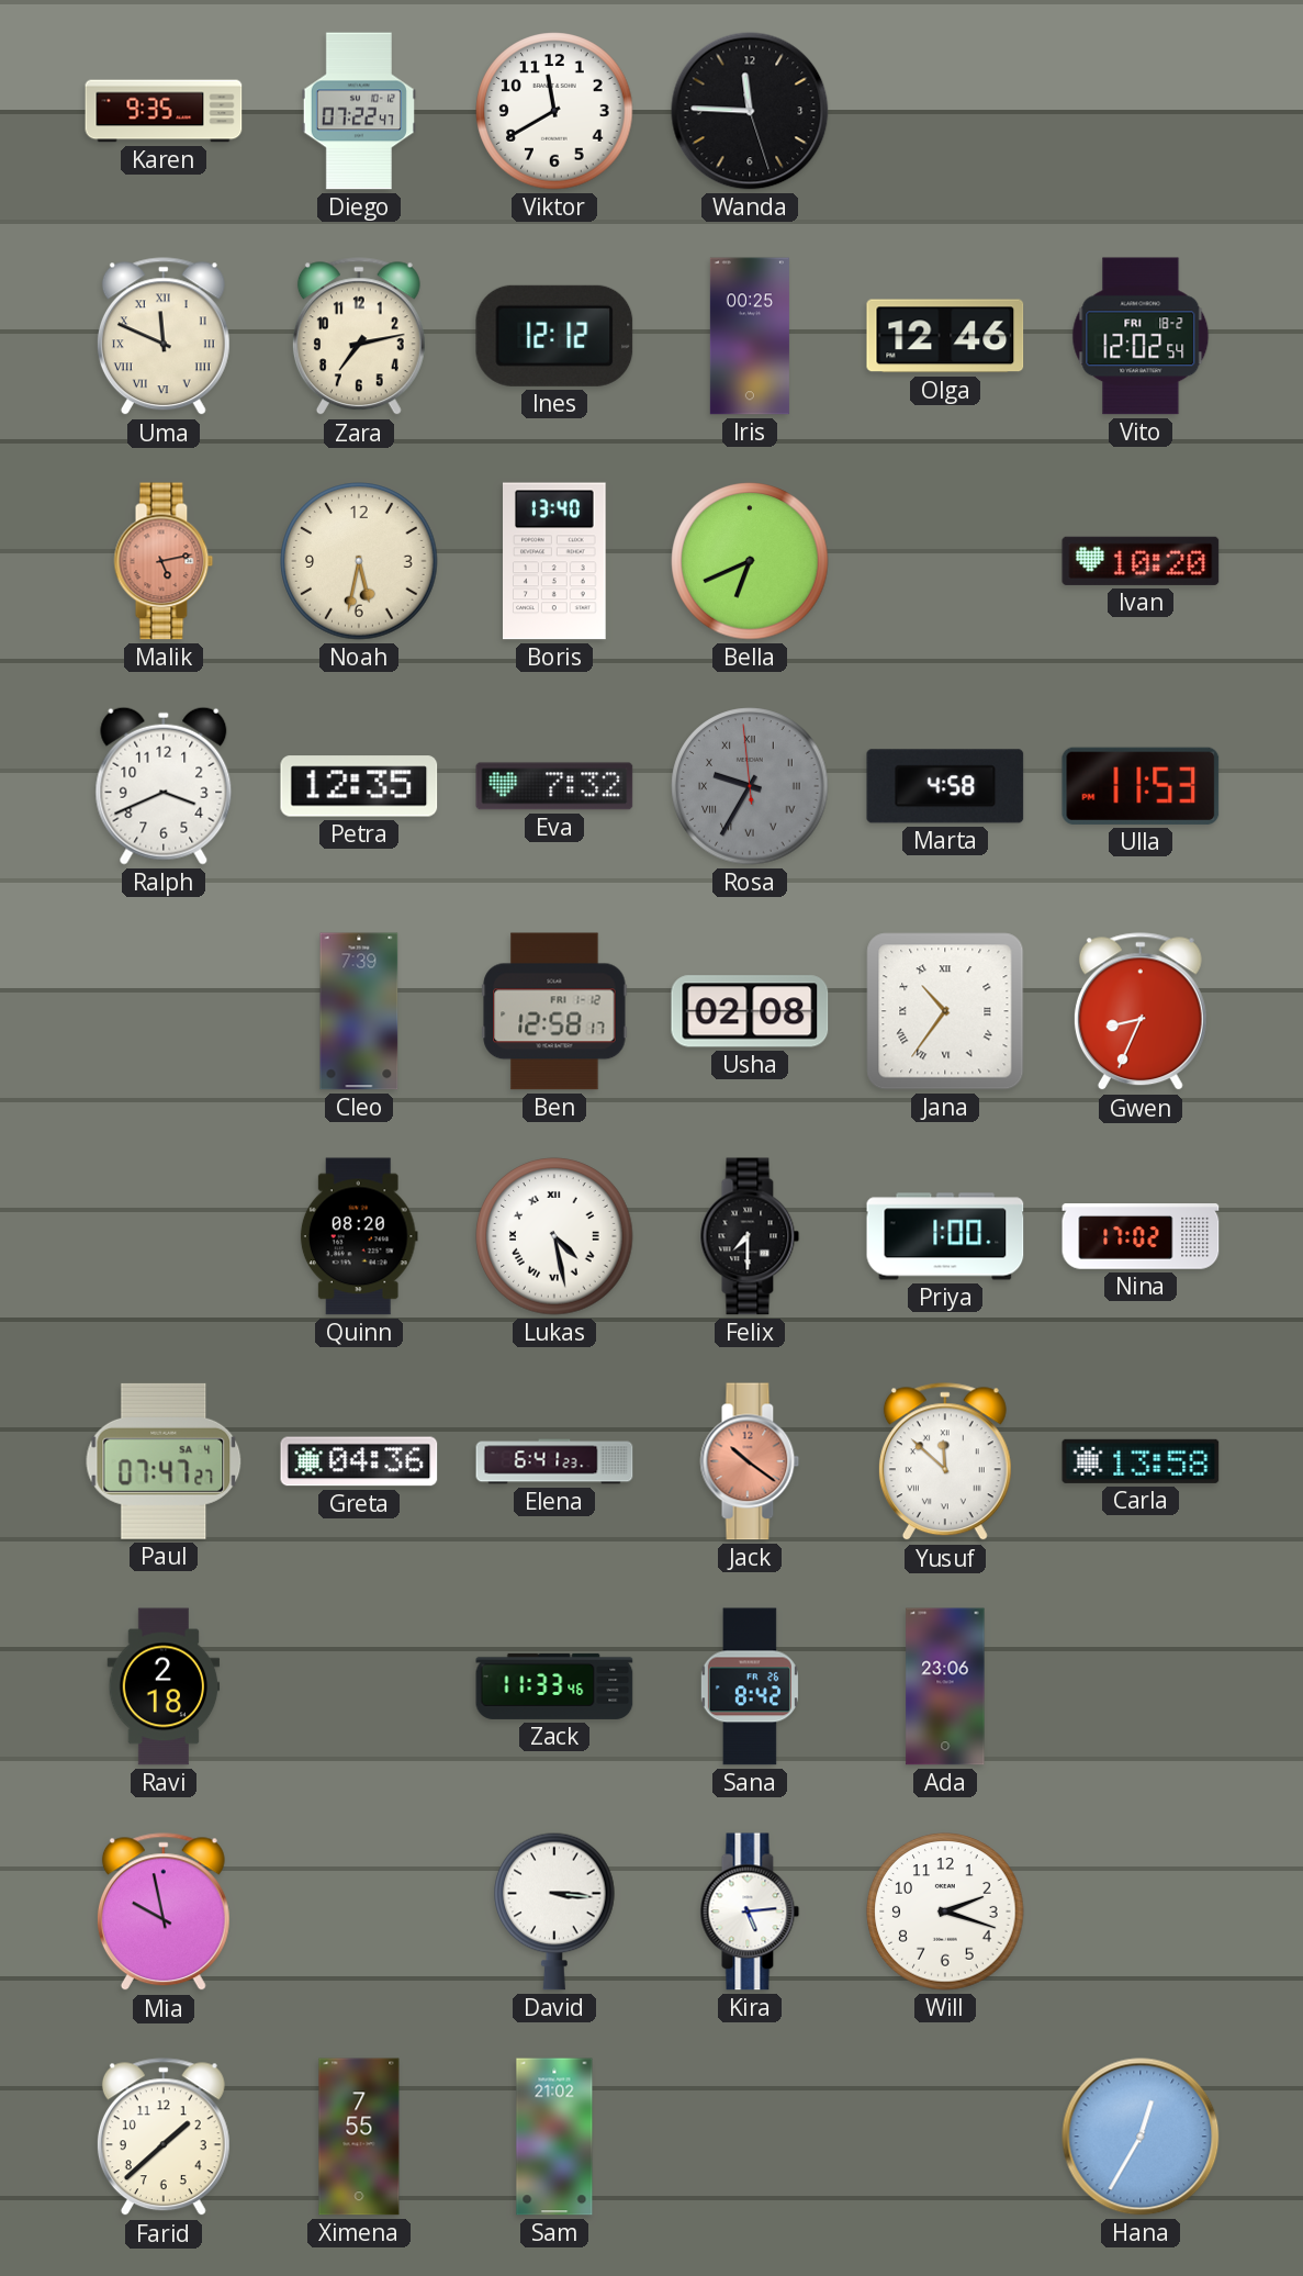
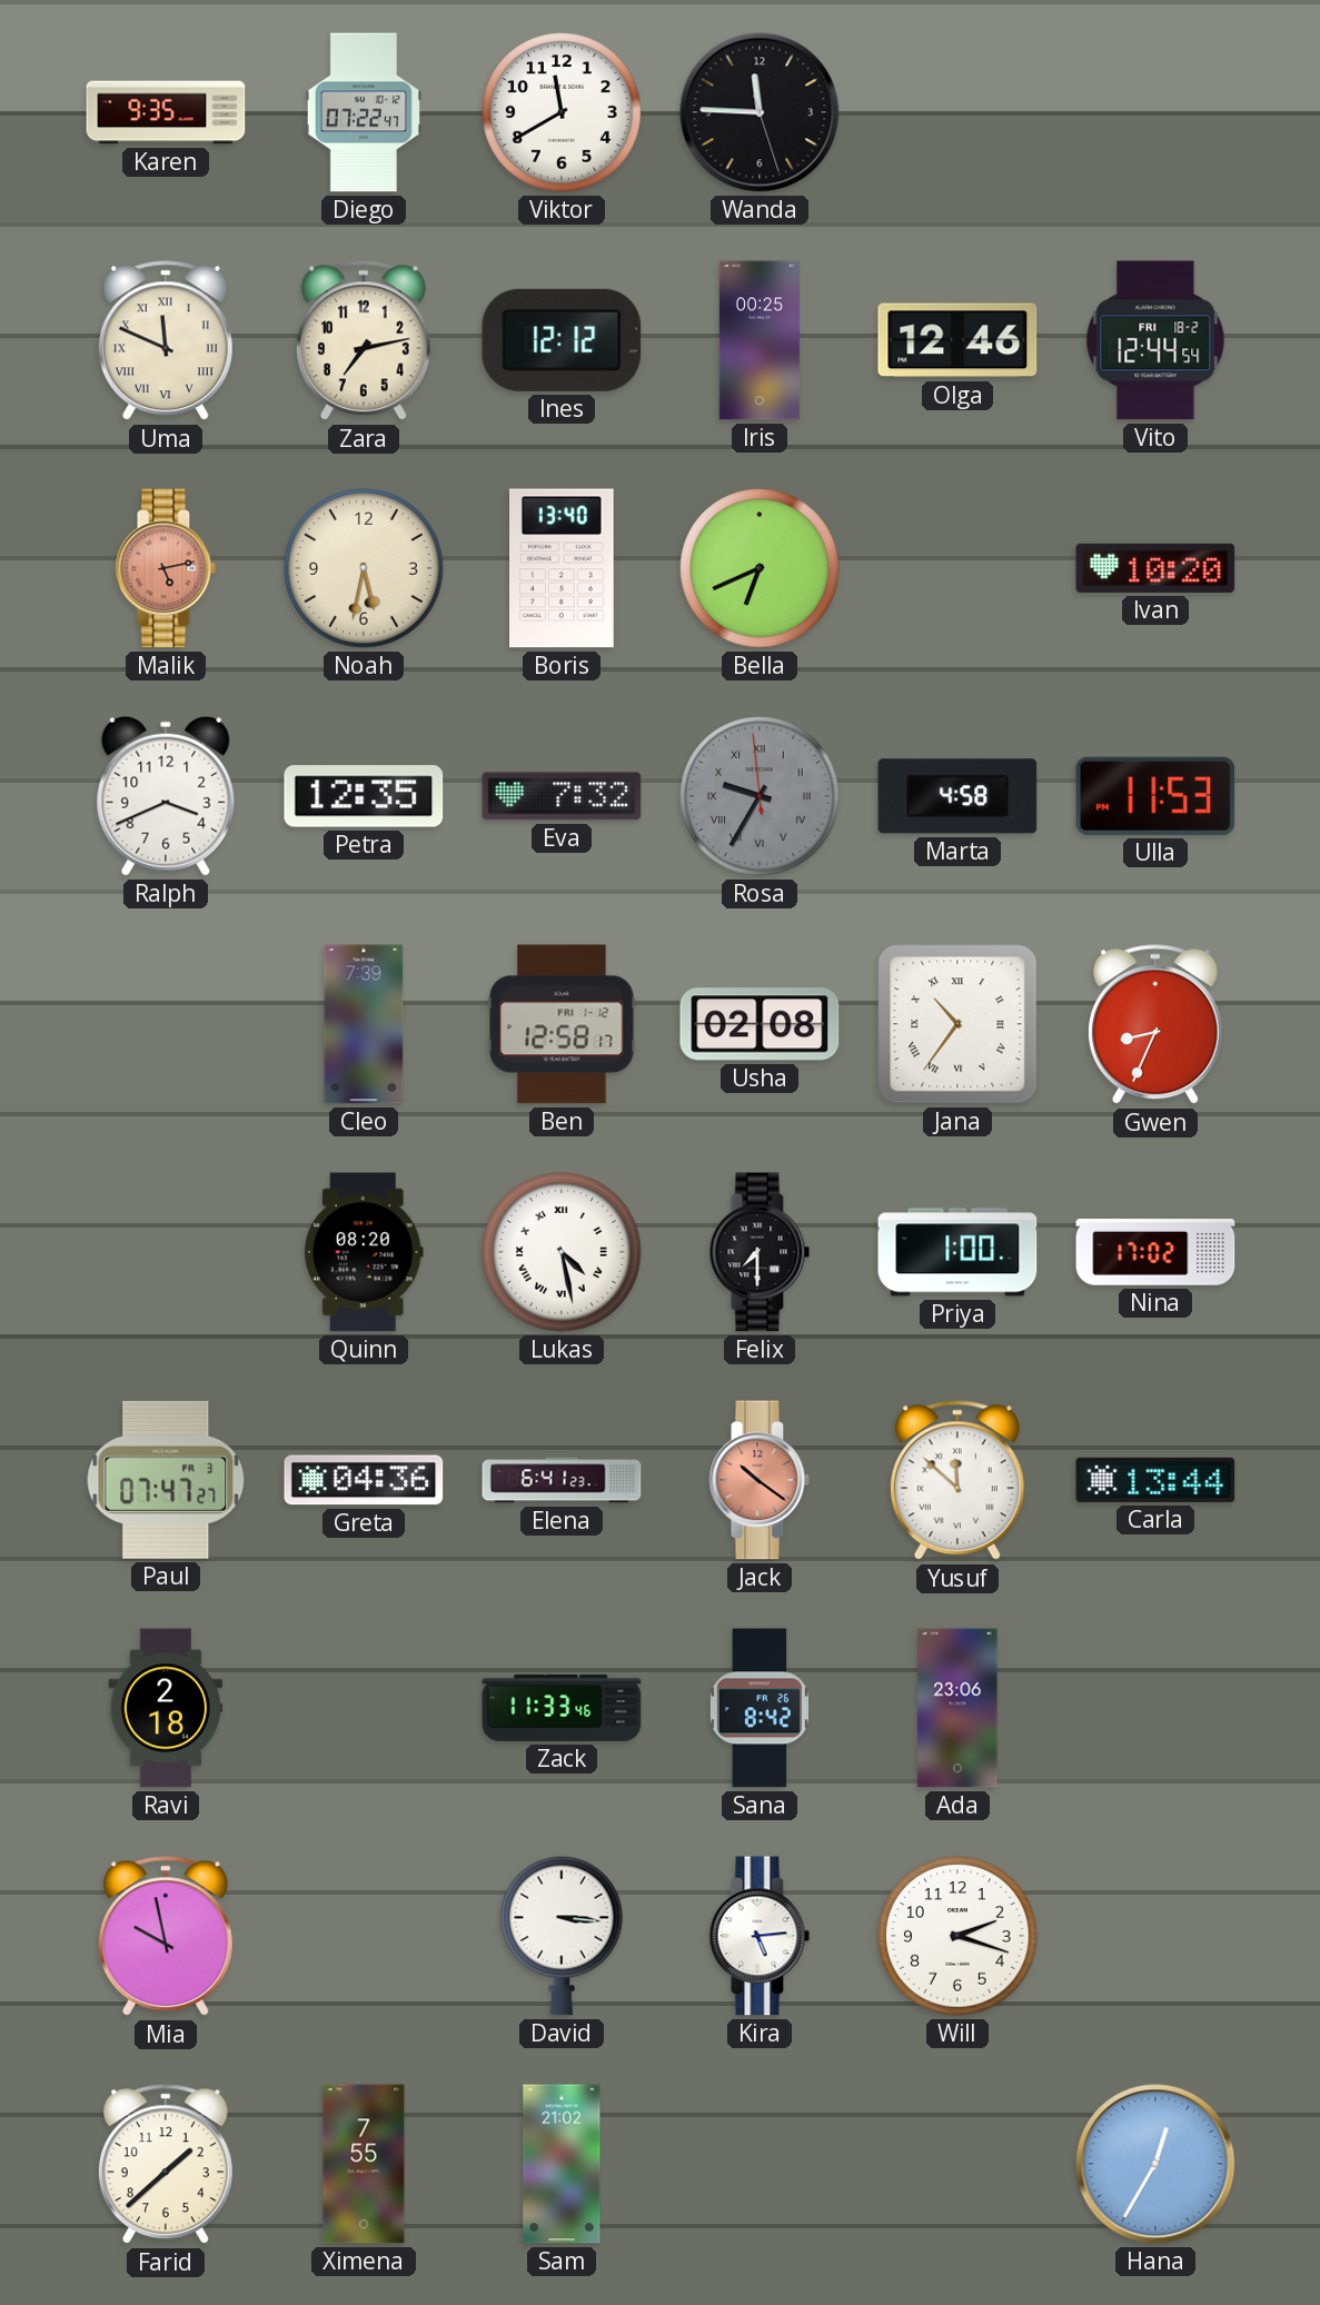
Vito: 12:02 -> 12:44
Paul date: SA 4 -> FR 3
Carla: 13:58 -> 13:44
